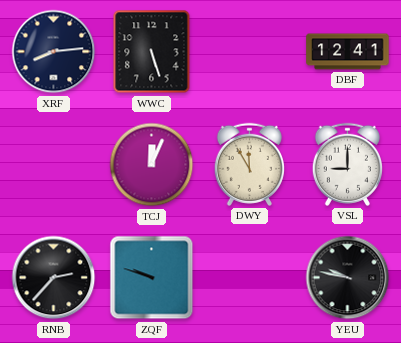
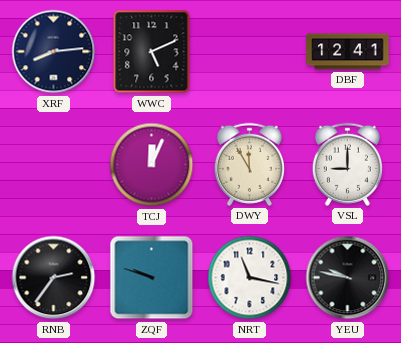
WWC: 5:27 -> 5:11
RNB: 2:37 -> 2:36
NRT: none -> 11:17
